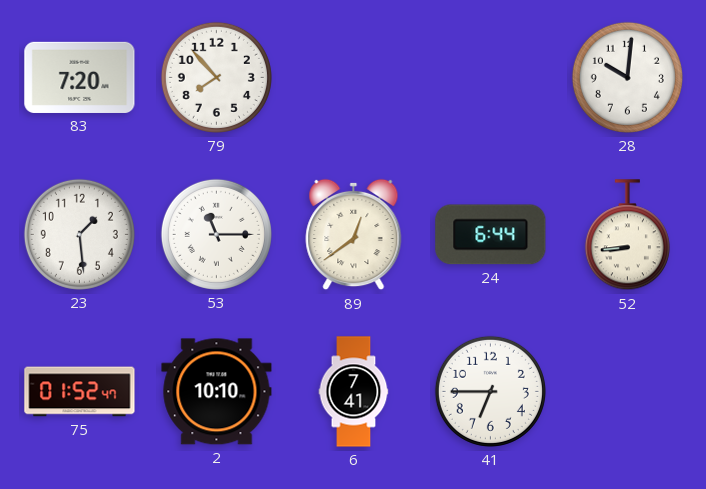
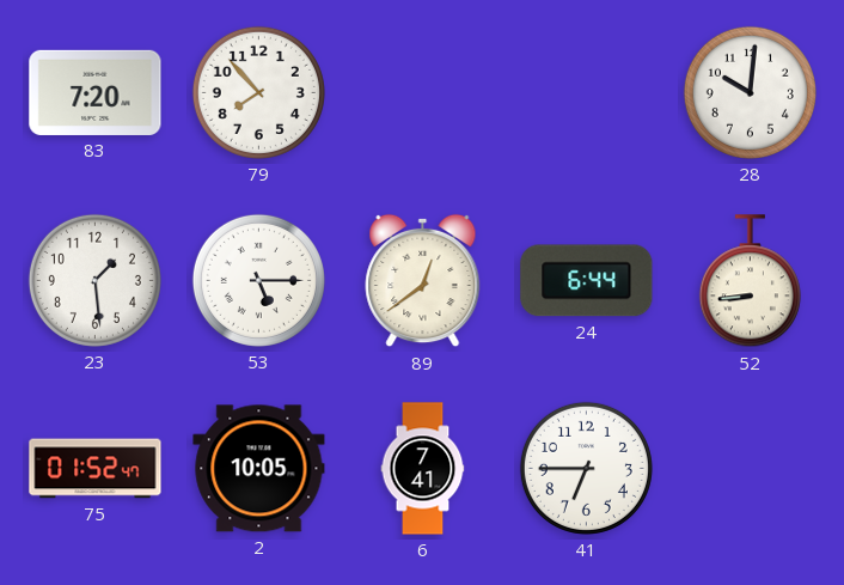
53: 11:15 -> 5:15
2: 10:10 -> 10:05
